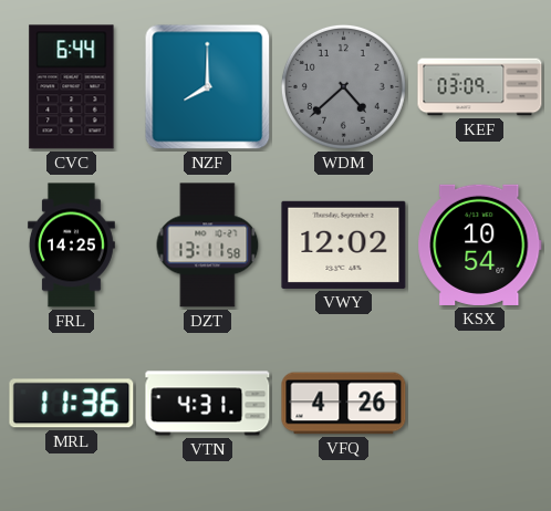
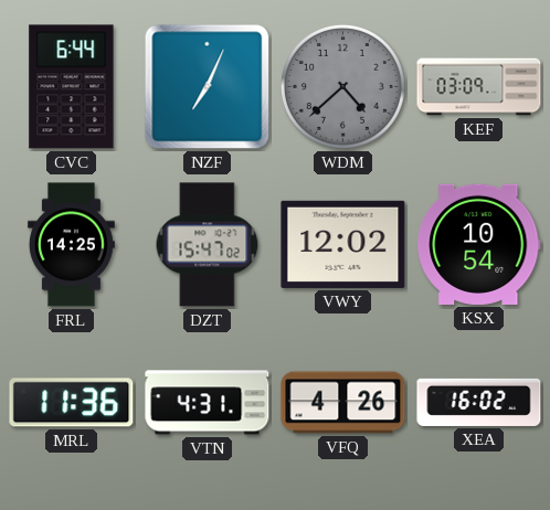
NZF: 8:00 -> 7:04
DZT: 13:11 -> 15:47
XEA: none -> 16:02
